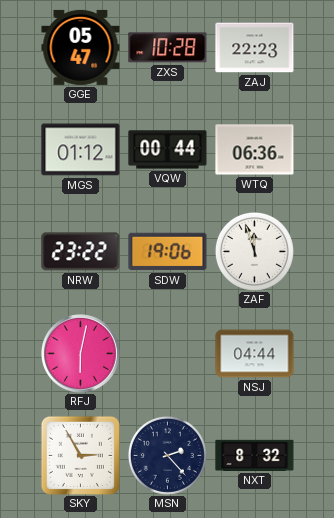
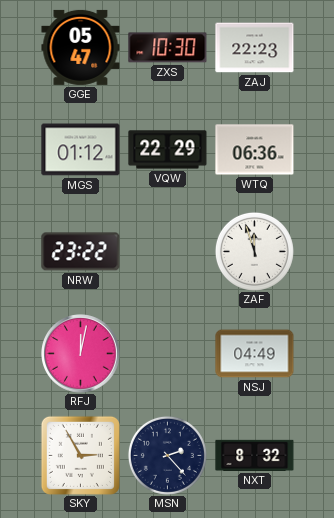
ZXS: 10:28 -> 10:30
VQW: 00:44 -> 22:29
SDW: 19:06 -> none
RFJ: 6:02 -> 12:02
NSJ: 04:44 -> 04:49
